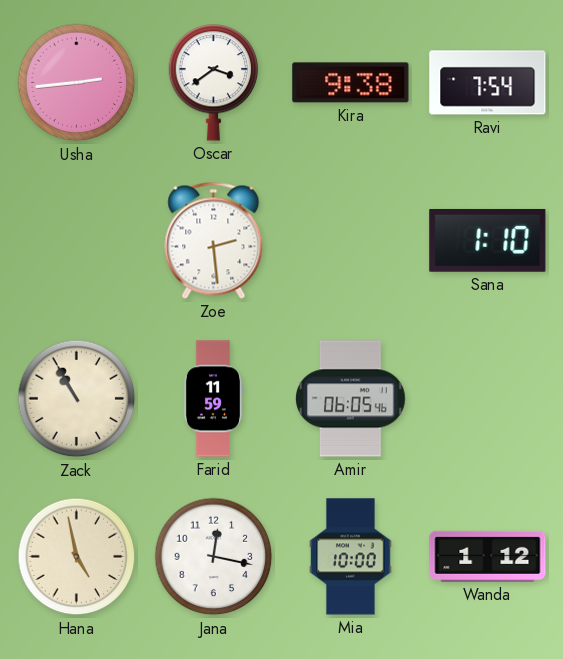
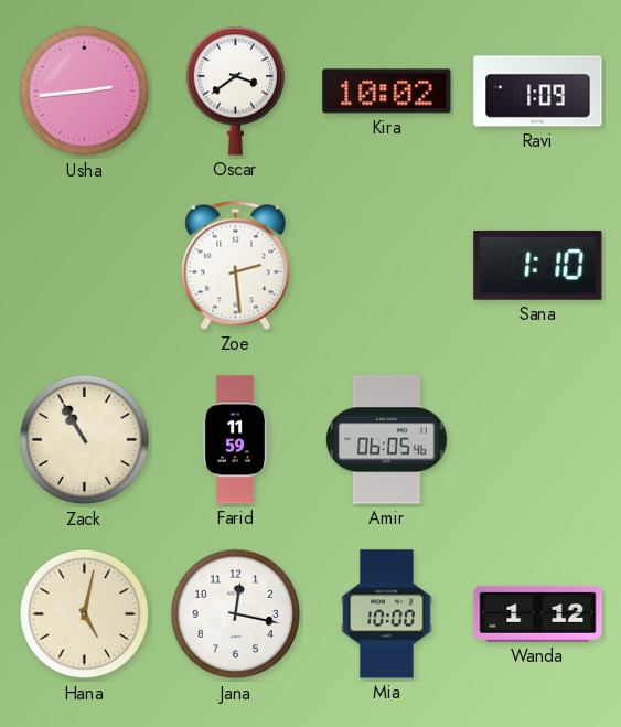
Kira: 9:38 -> 10:02
Ravi: 7:54 -> 1:09
Hana: 4:58 -> 5:02
